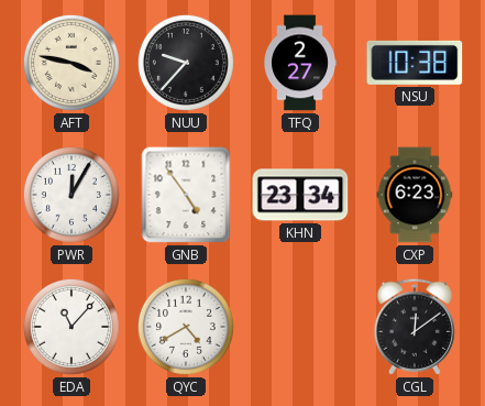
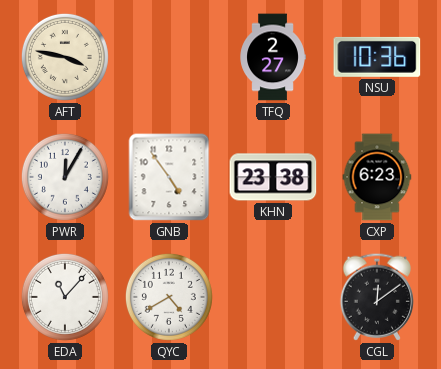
NUU: 9:37 -> none
NSU: 10:38 -> 10:36
KHN: 23:34 -> 23:38
